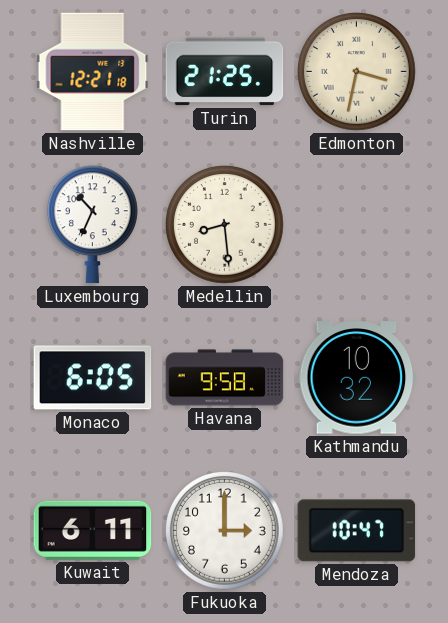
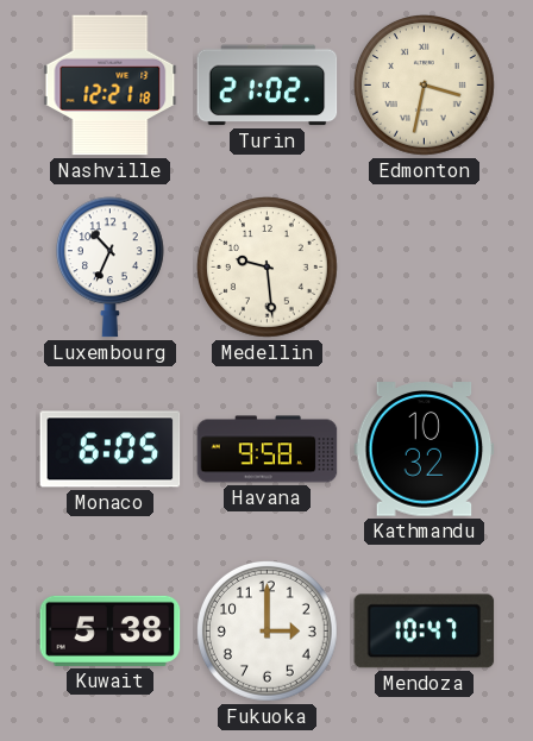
Turin: 21:25 -> 21:02
Medellin: 8:29 -> 9:29
Kuwait: 6:11 -> 5:38
